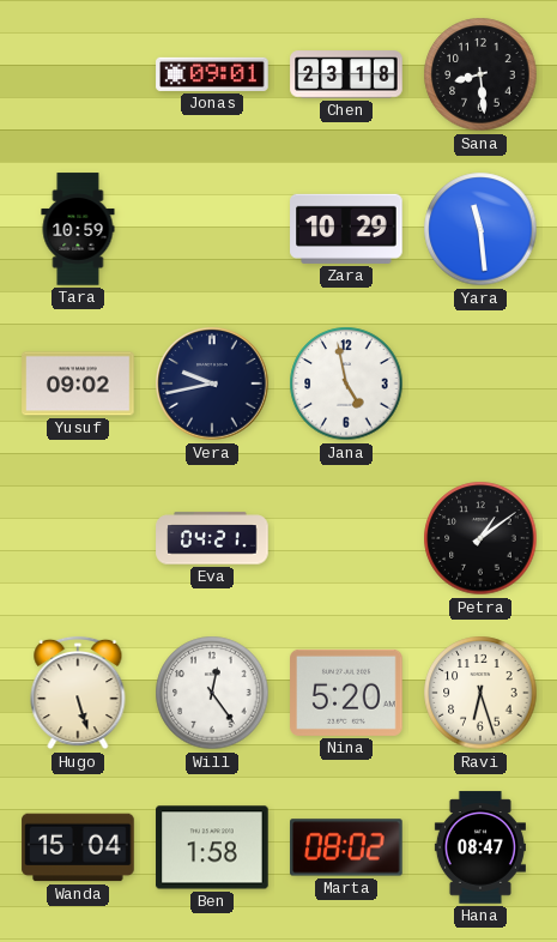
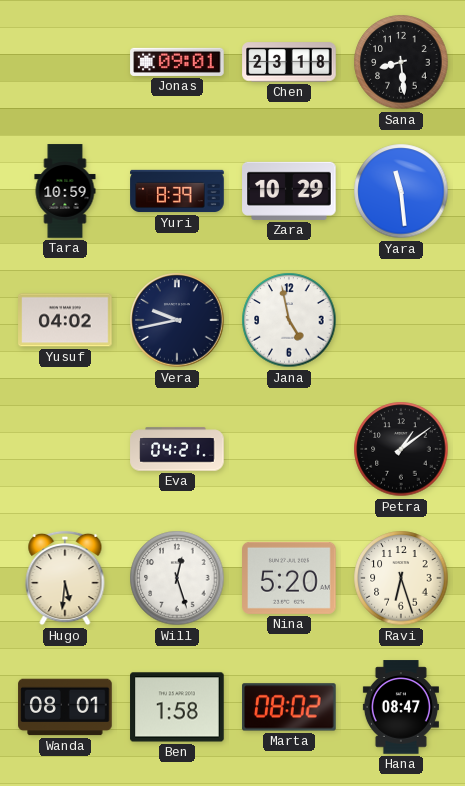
Yuri: none -> 8:39
Yusuf: 09:02 -> 04:02
Hugo: 5:27 -> 5:31
Will: 12:24 -> 12:27
Wanda: 15:04 -> 08:01
